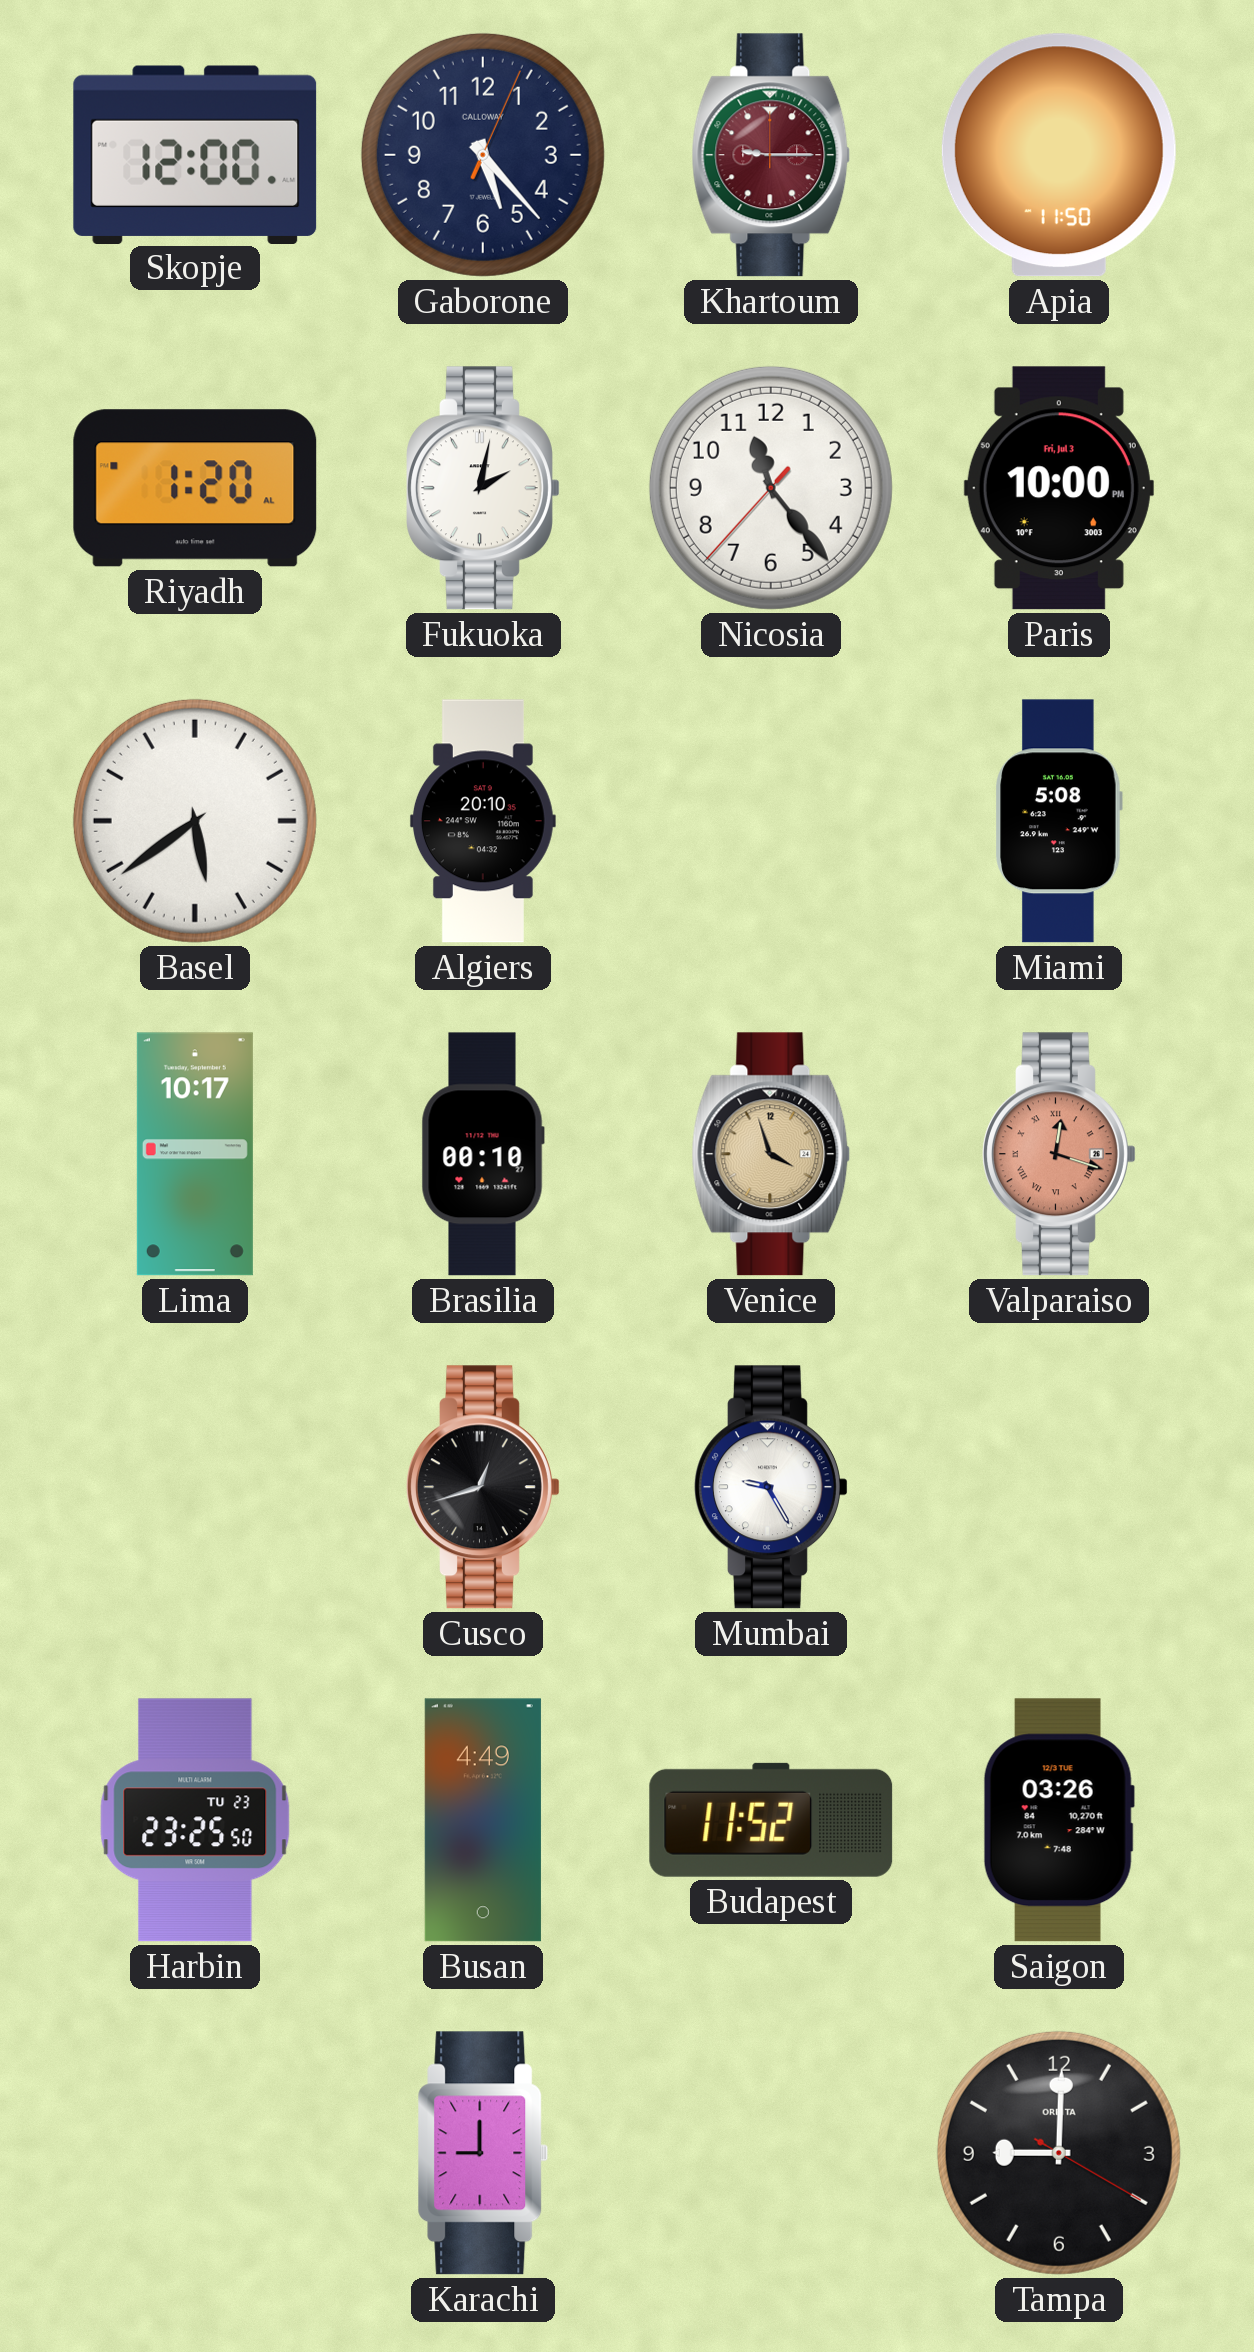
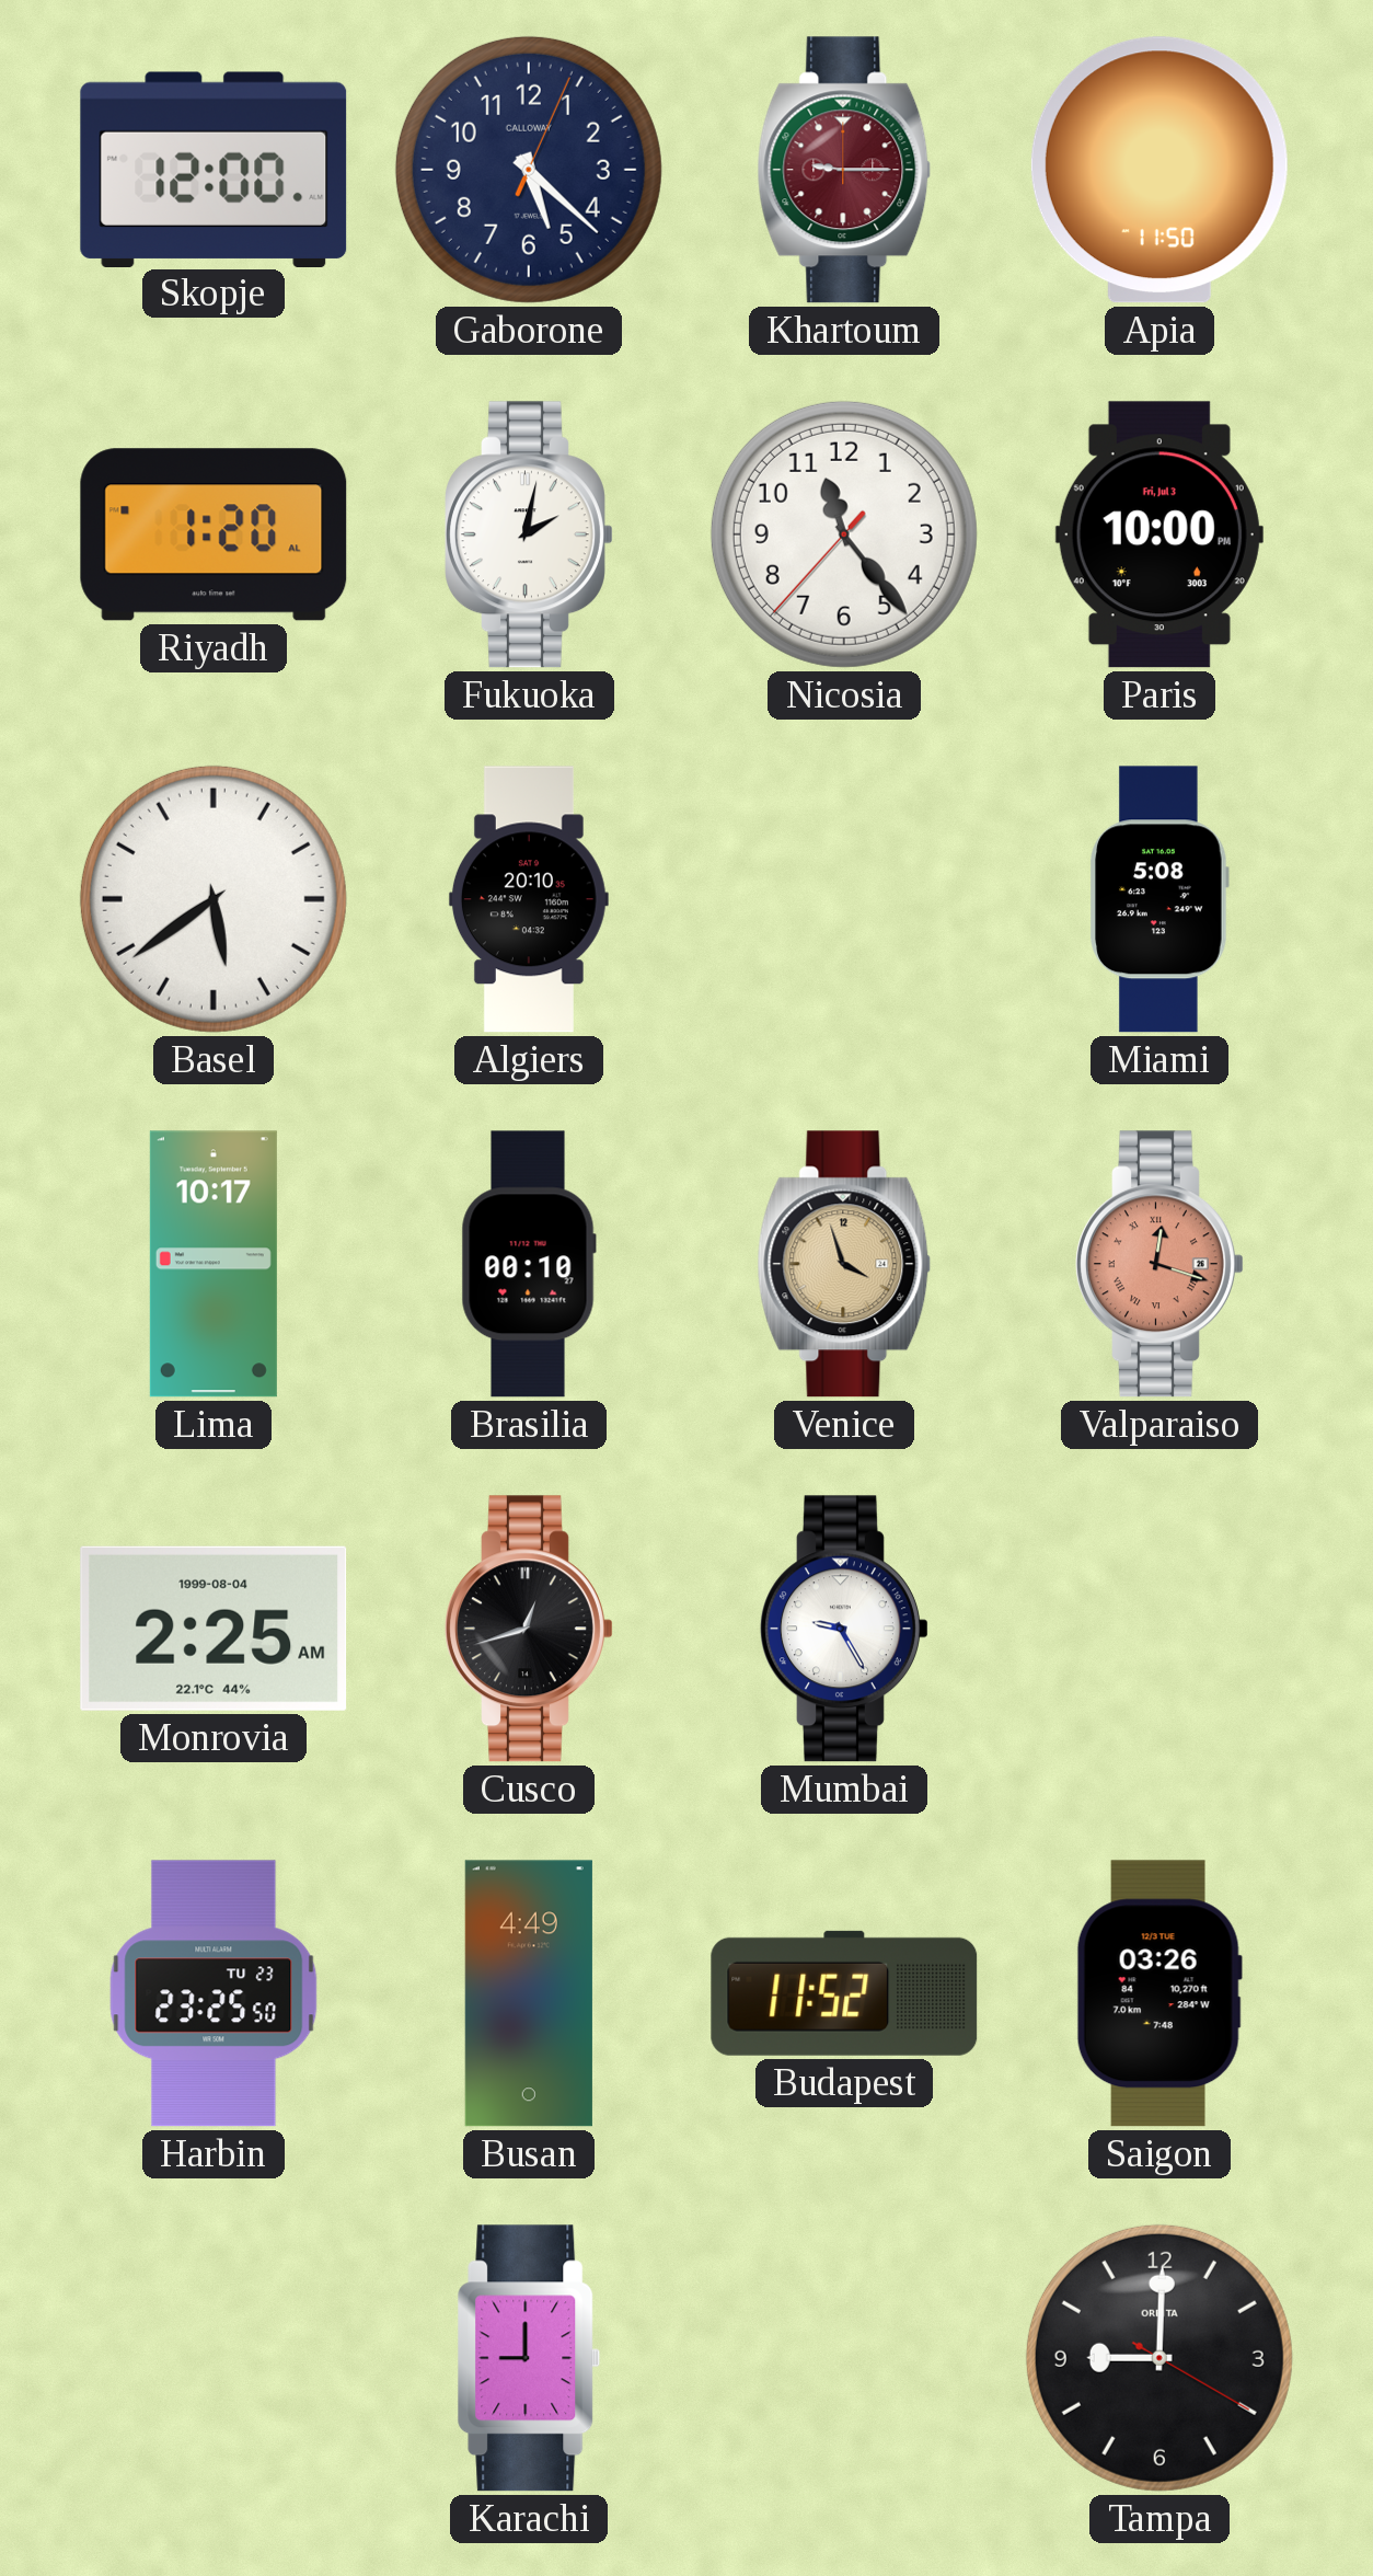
Gaborone: 5:23 -> 5:22
Monrovia: none -> 2:25
